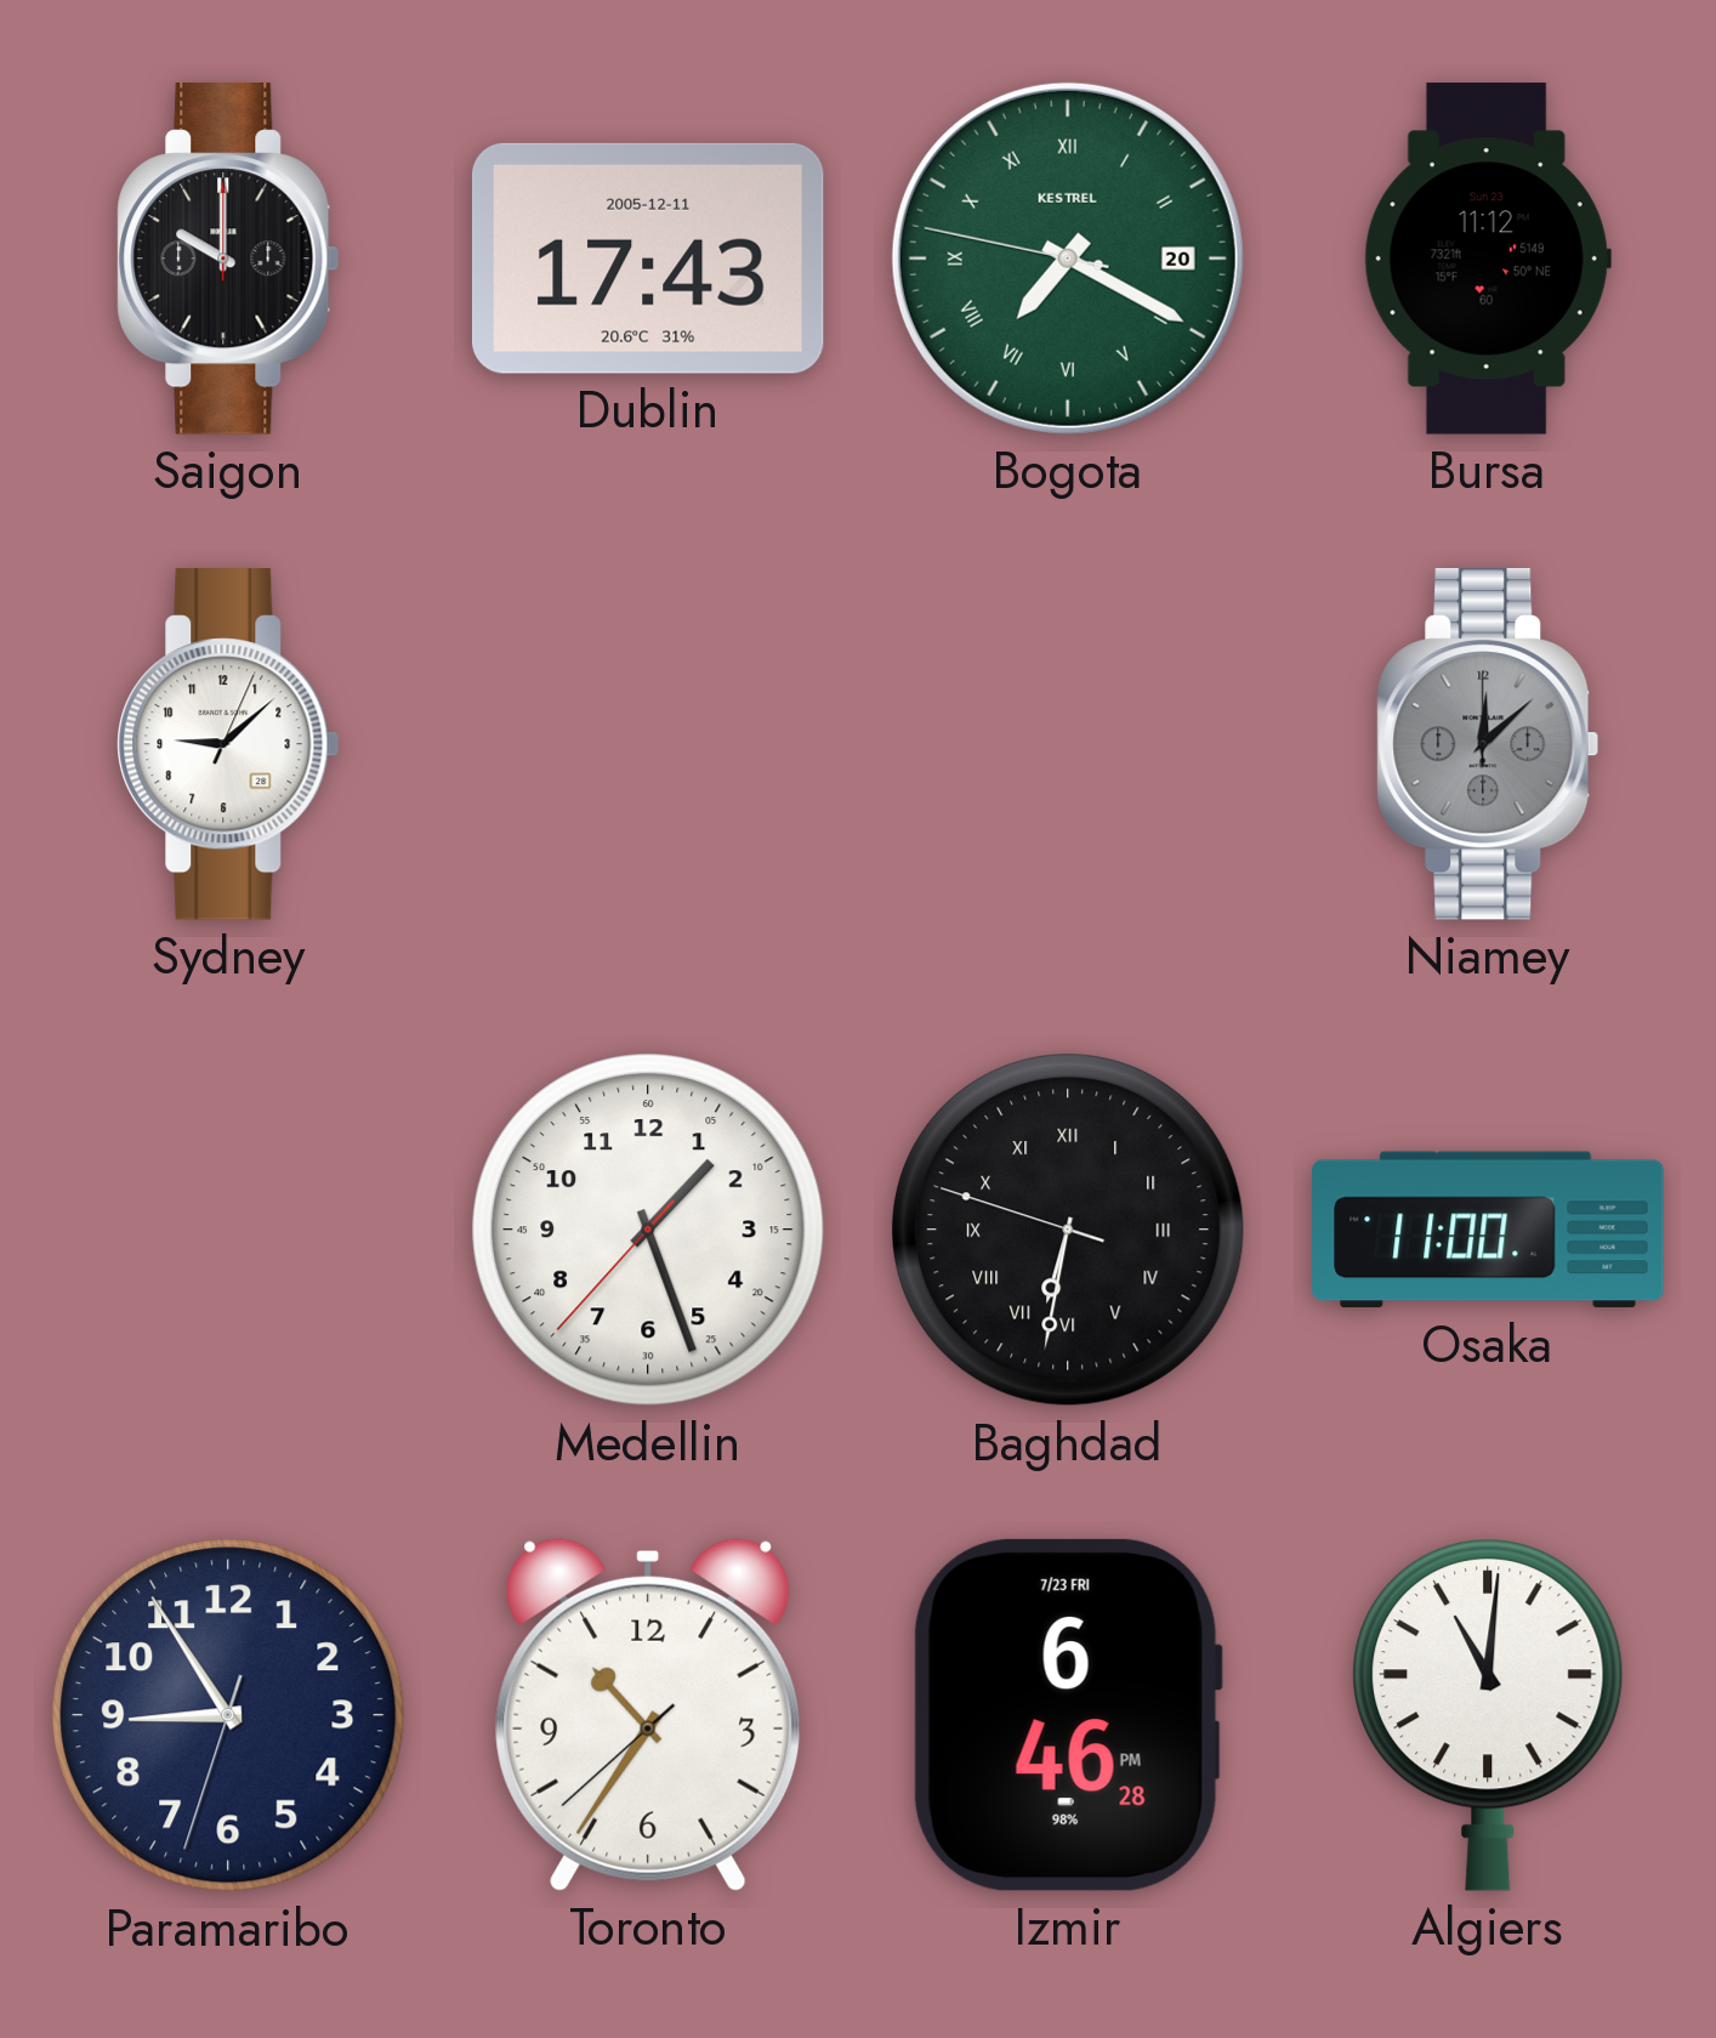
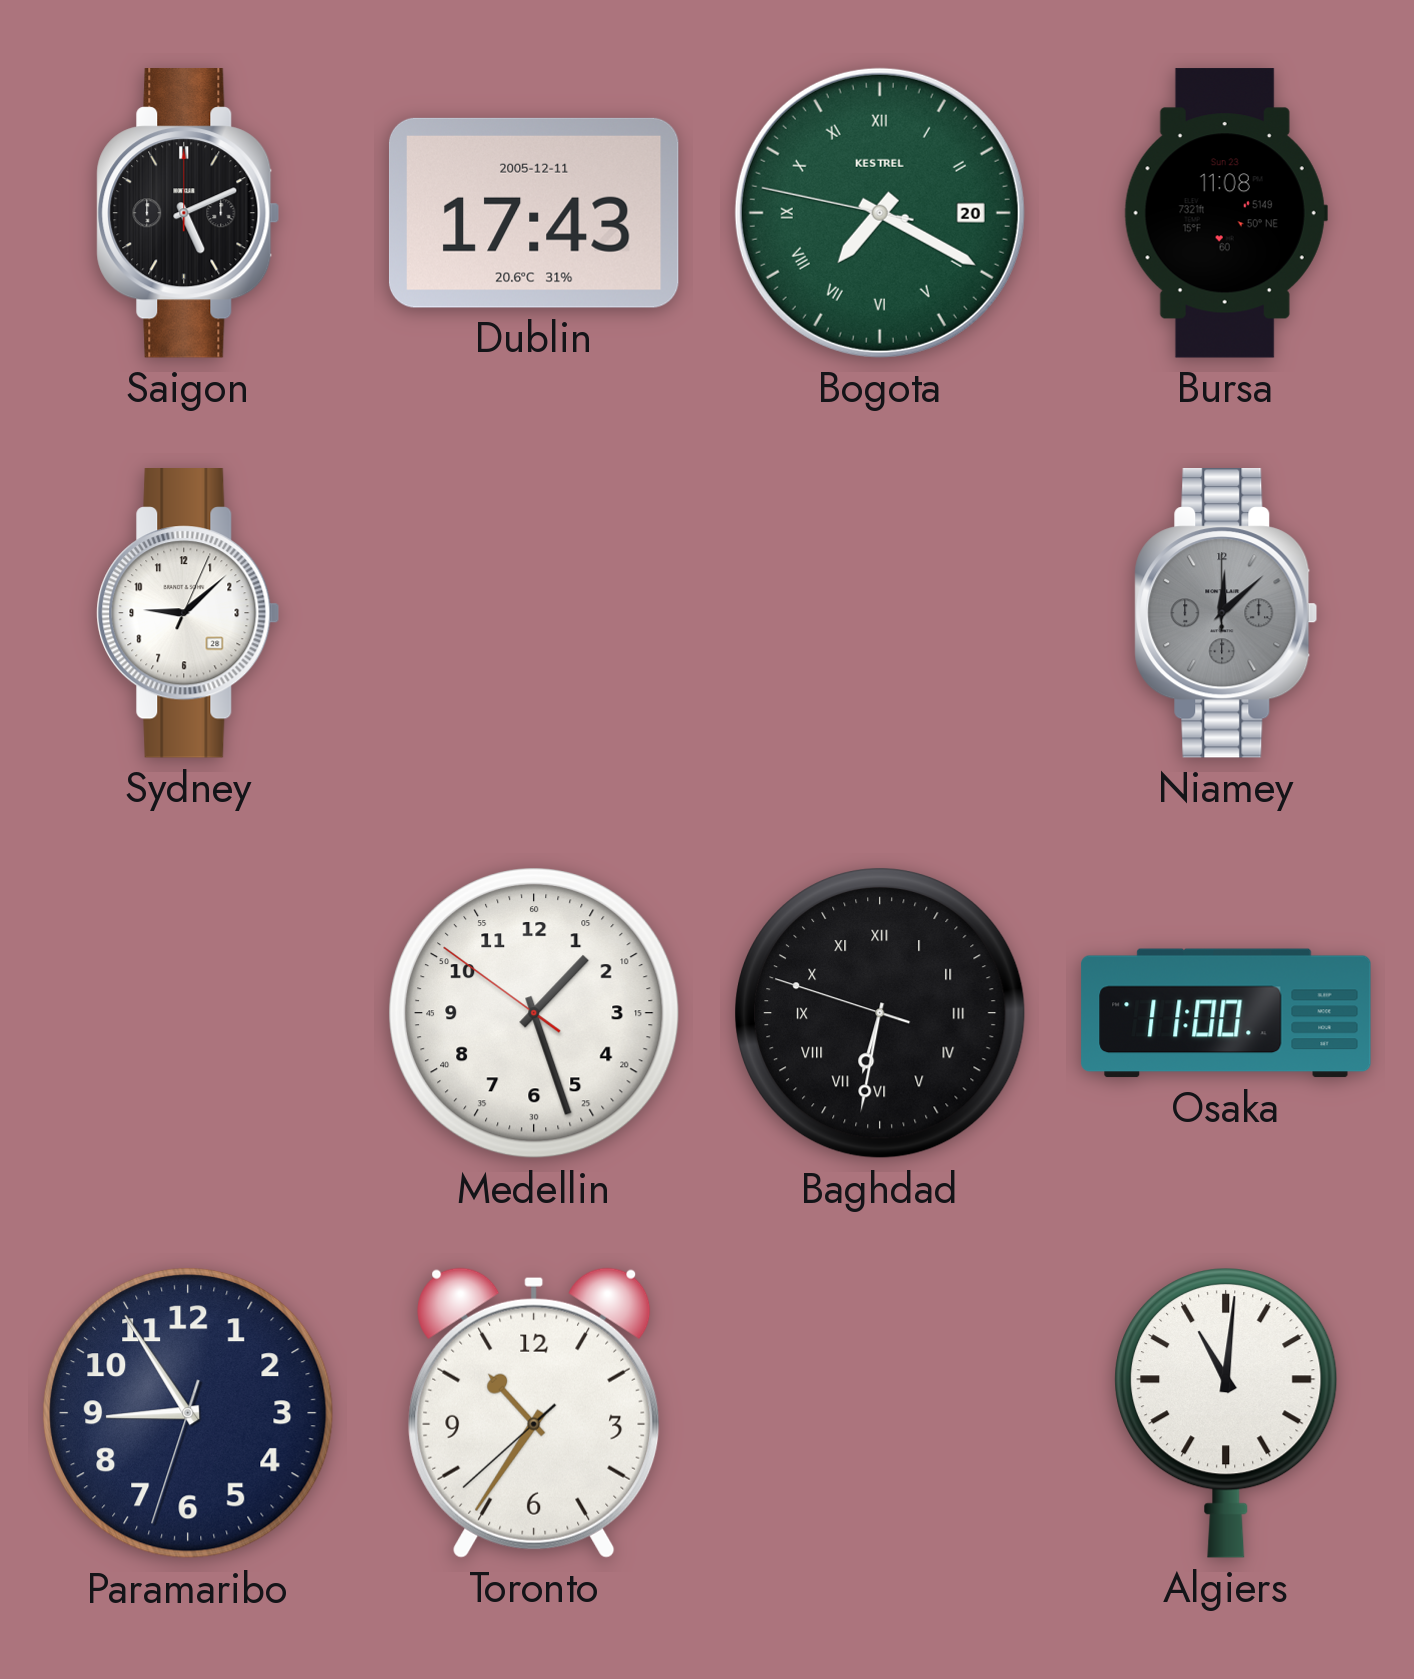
Saigon: 10:00 -> 5:11
Bursa: 11:12 -> 11:08
Medellin: 1:26:37 -> 1:26:51
Izmir: 6:46 -> none
